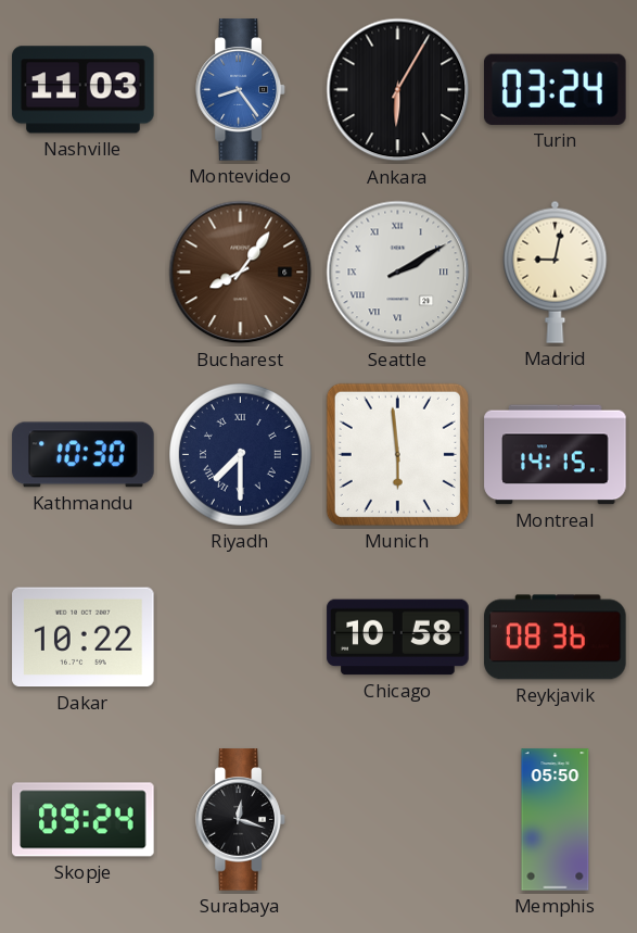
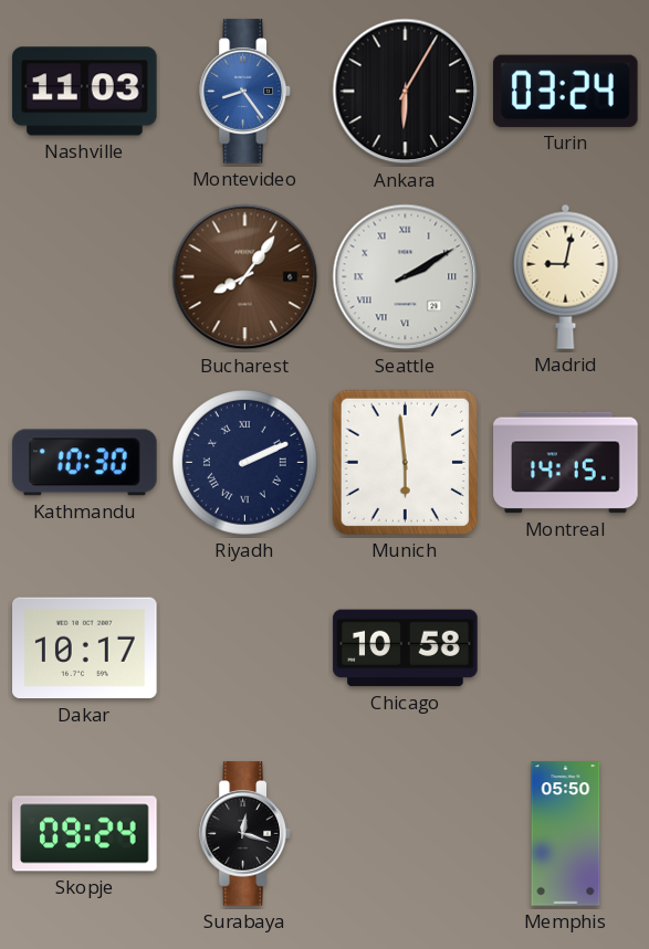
Riyadh: 7:30 -> 2:11
Dakar: 10:22 -> 10:17
Reykjavik: 08:36 -> none
